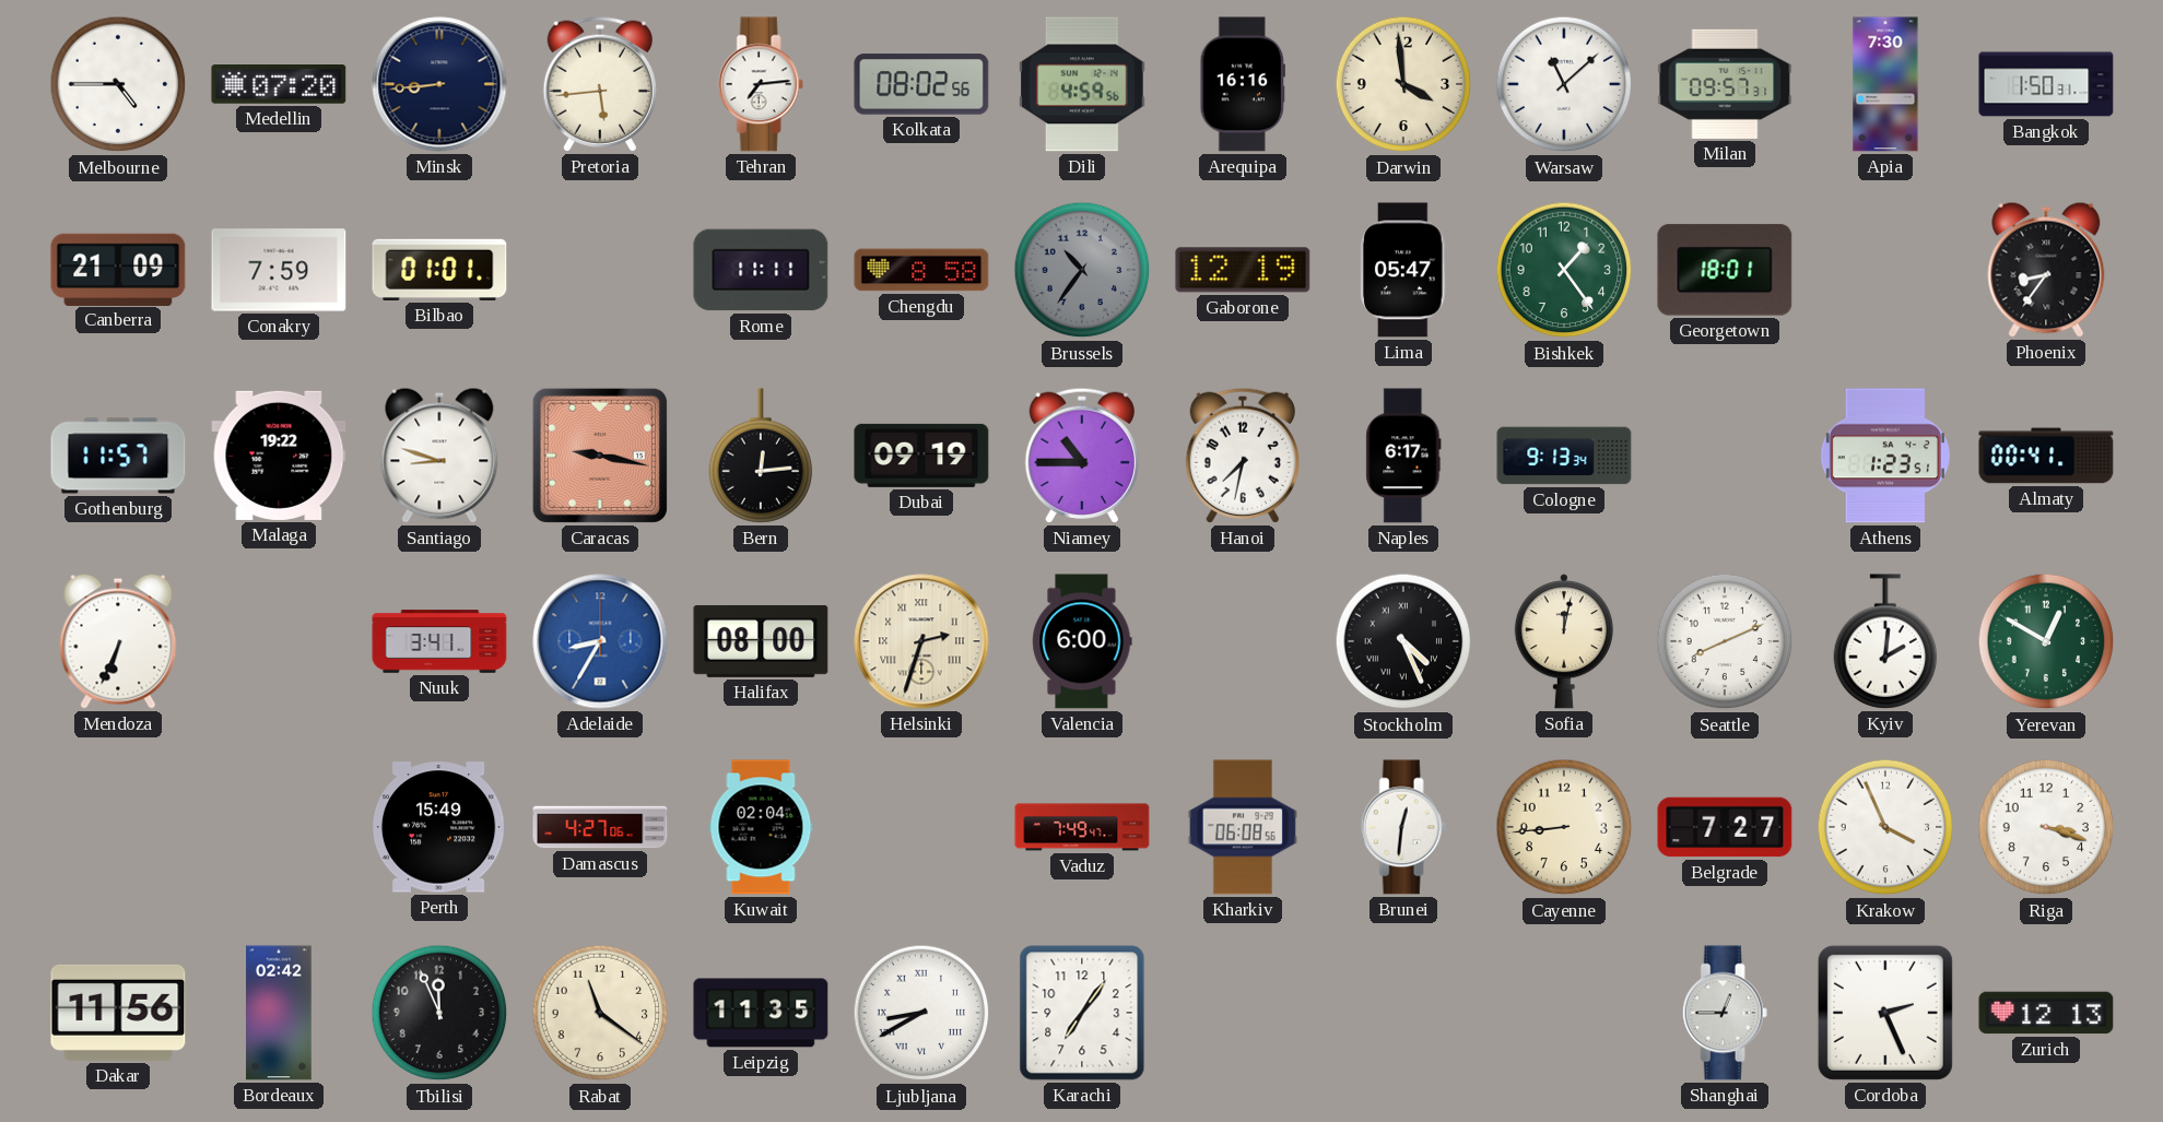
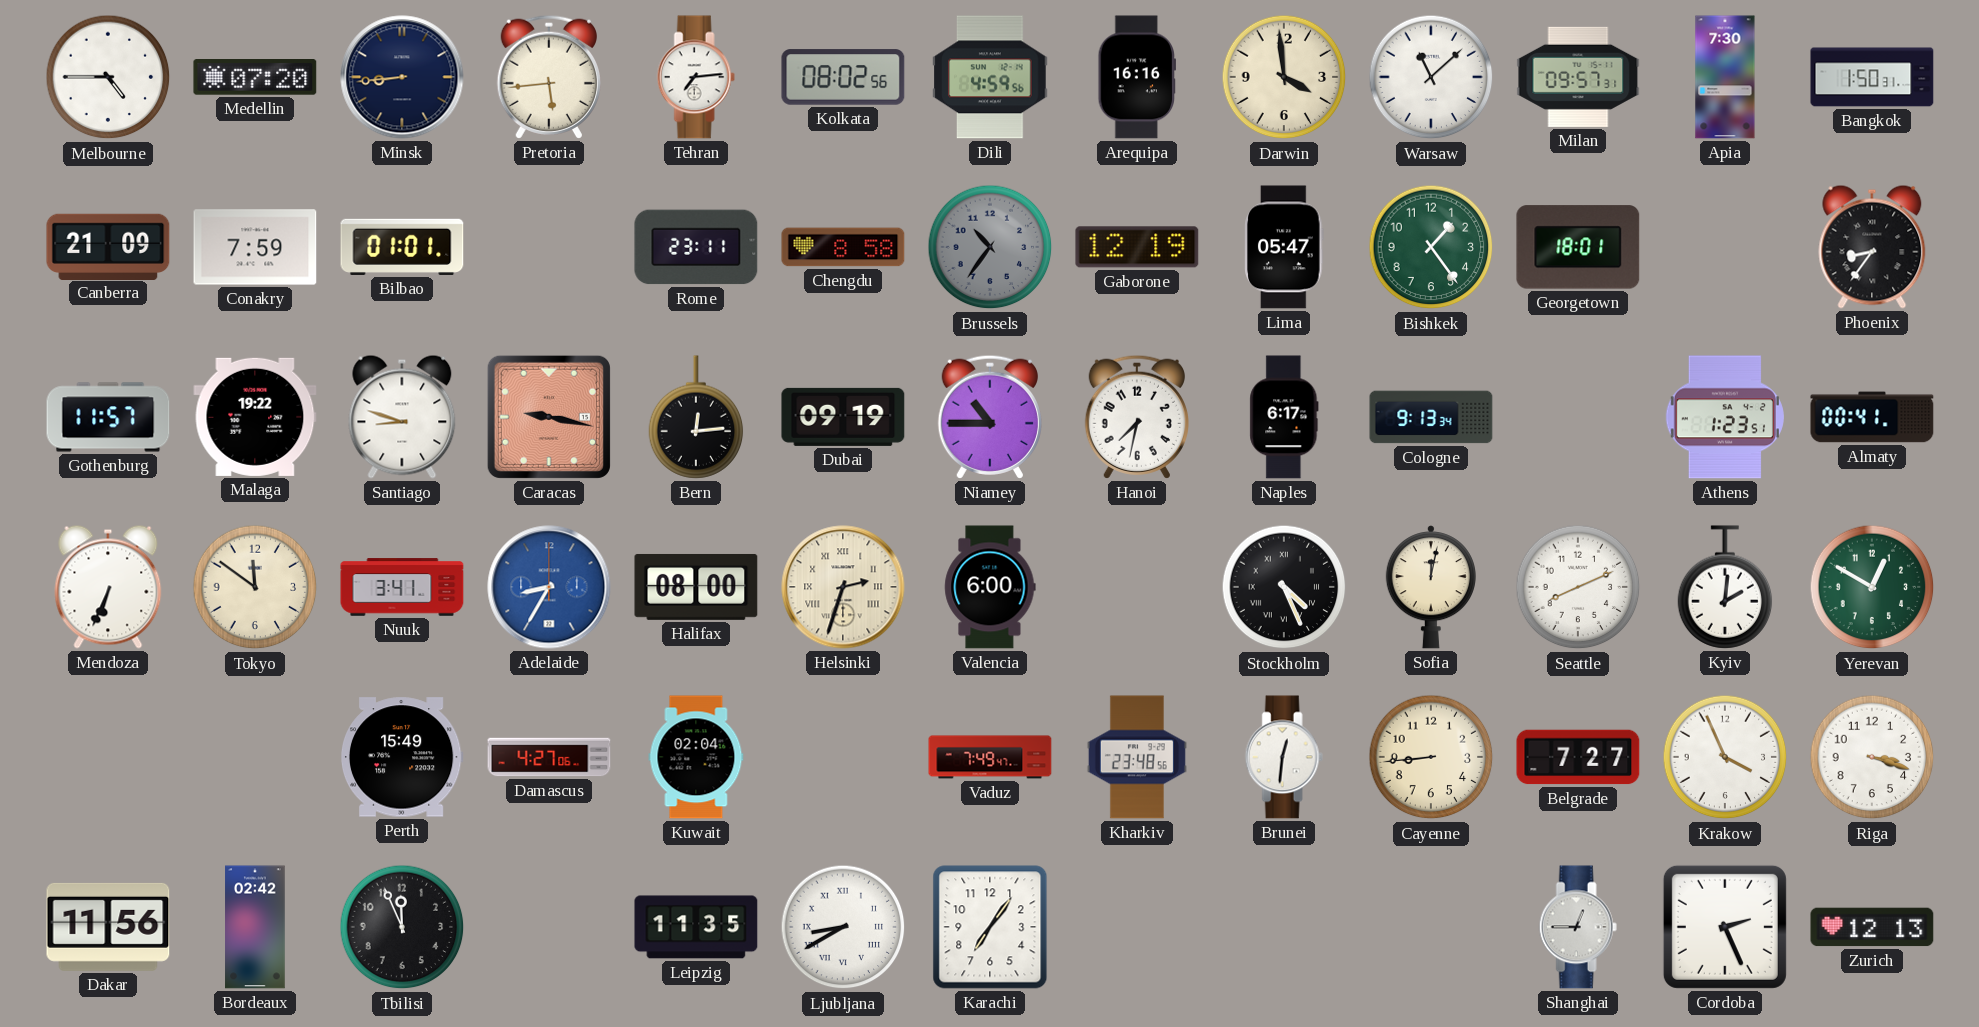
Rome: 11:11 -> 23:11
Tokyo: none -> 11:51
Kharkiv: 06:08 -> 23:48
Rabat: 11:21 -> none
